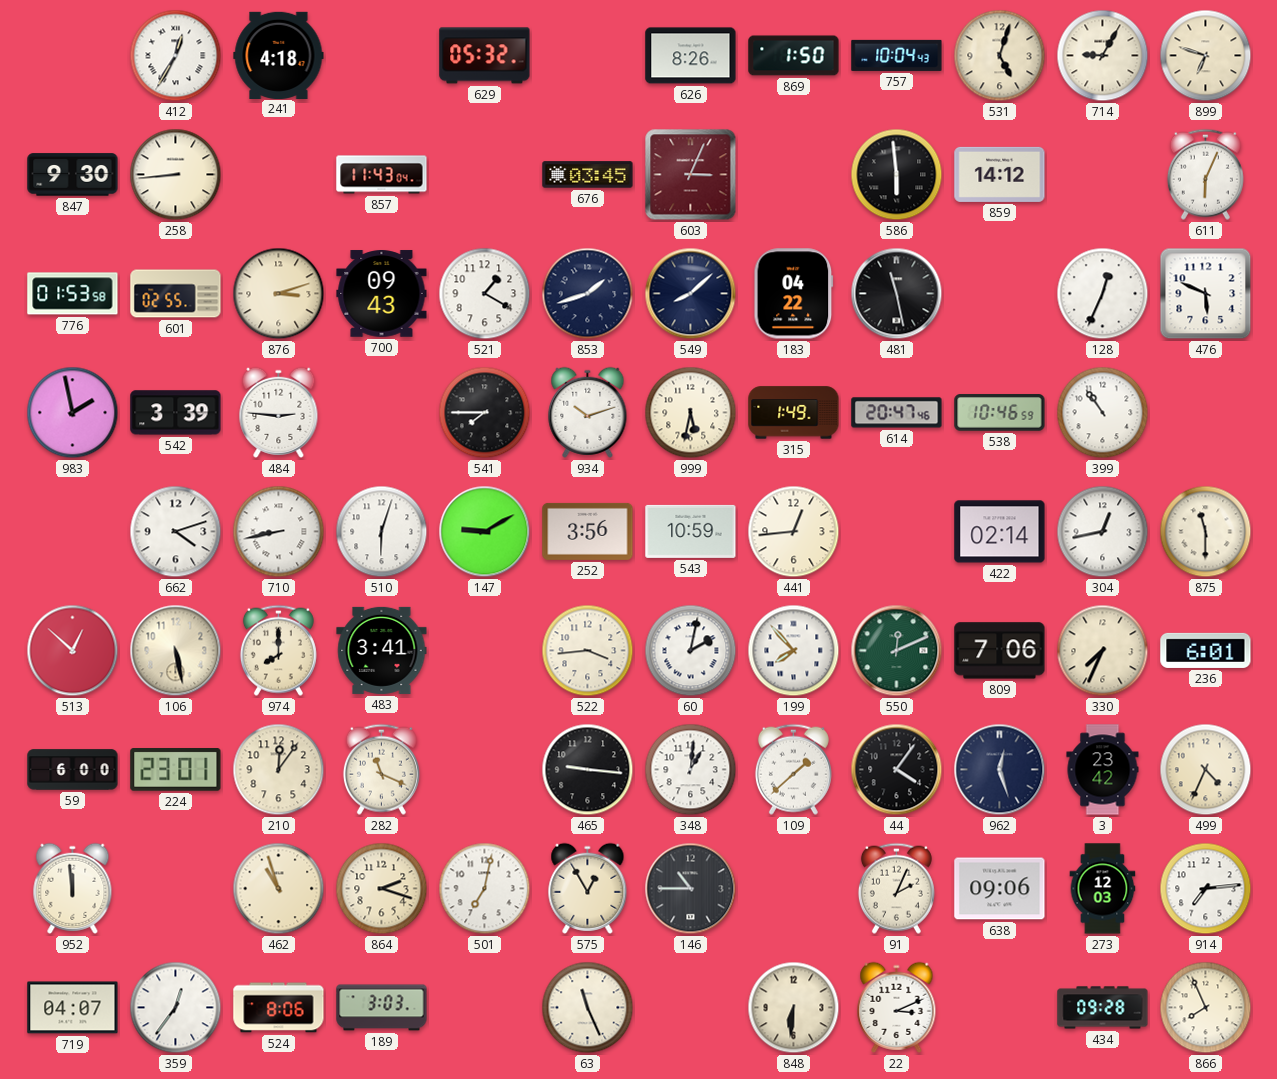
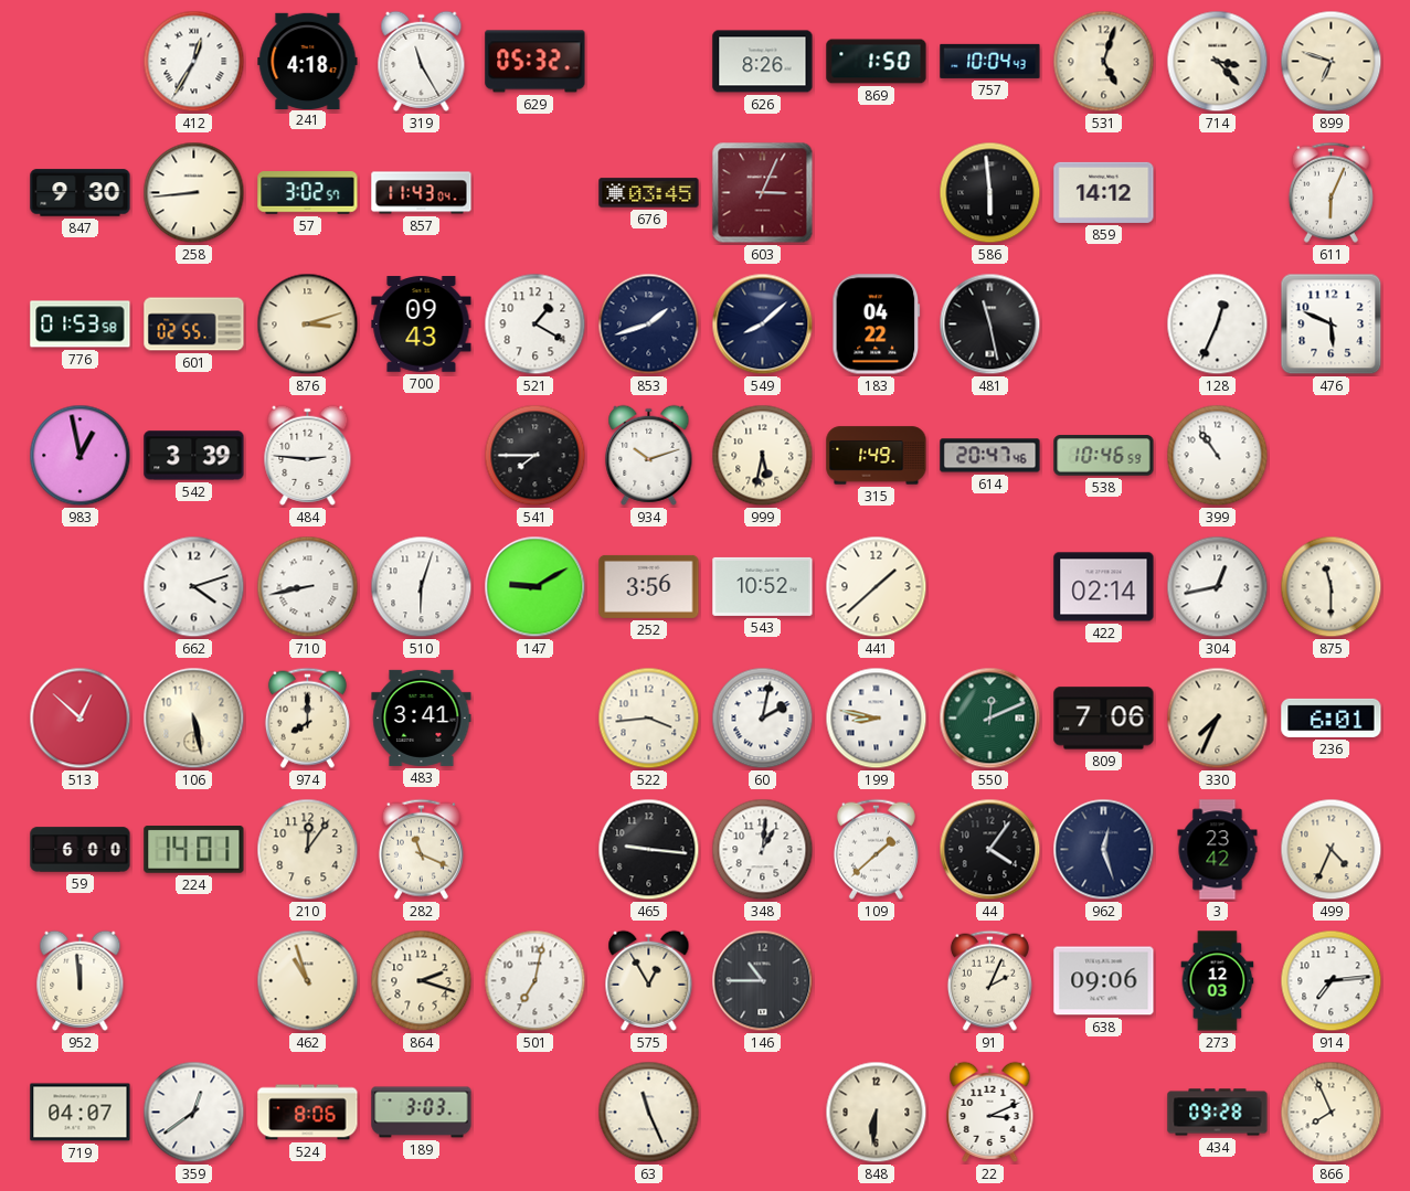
319: none -> 11:25
714: 9:05 -> 3:23
57: none -> 3:02
983: 1:58 -> 12:58
543: 10:59 -> 10:52
441: 12:44 -> 1:38
199: 7:53 -> 8:47
224: 23:01 -> 14:01
359: 12:36 -> 12:39
